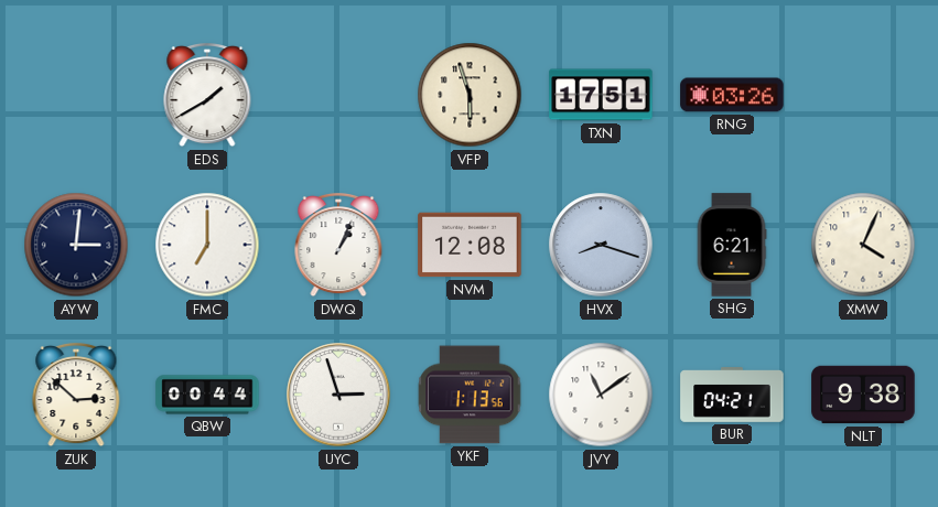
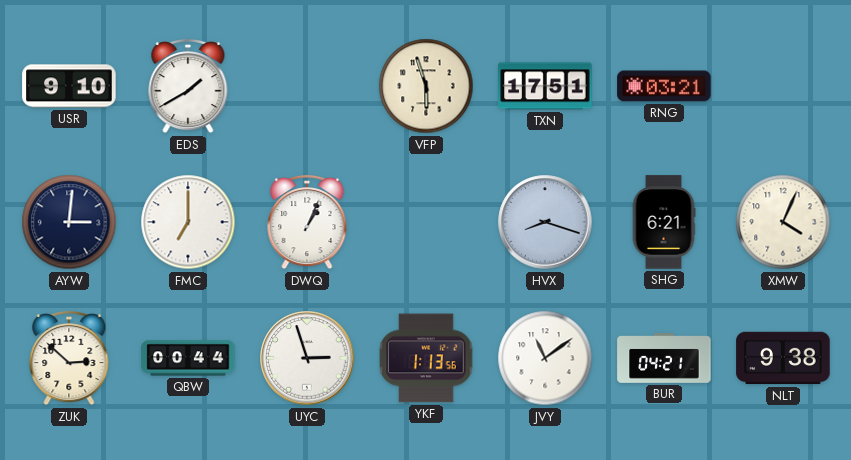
USR: none -> 9:10
RNG: 03:26 -> 03:21
NVM: 12:08 -> none
